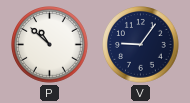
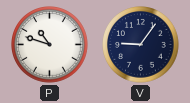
P: 10:52 -> 10:48
